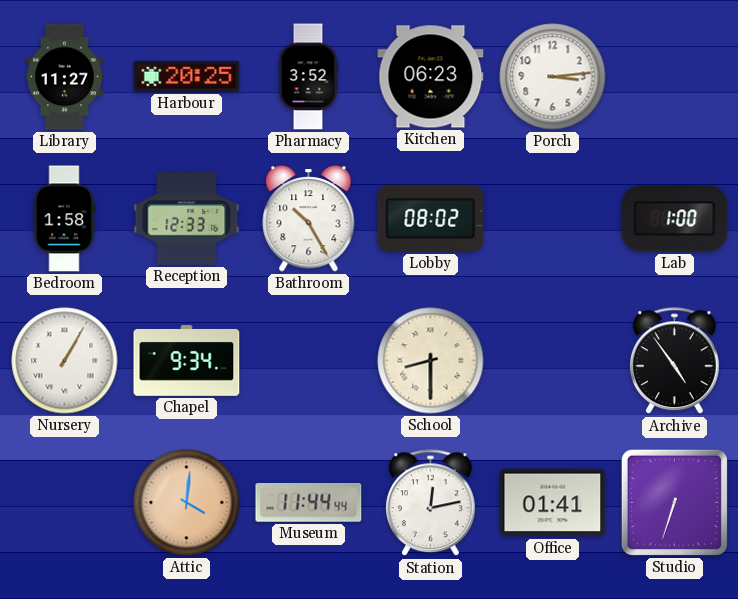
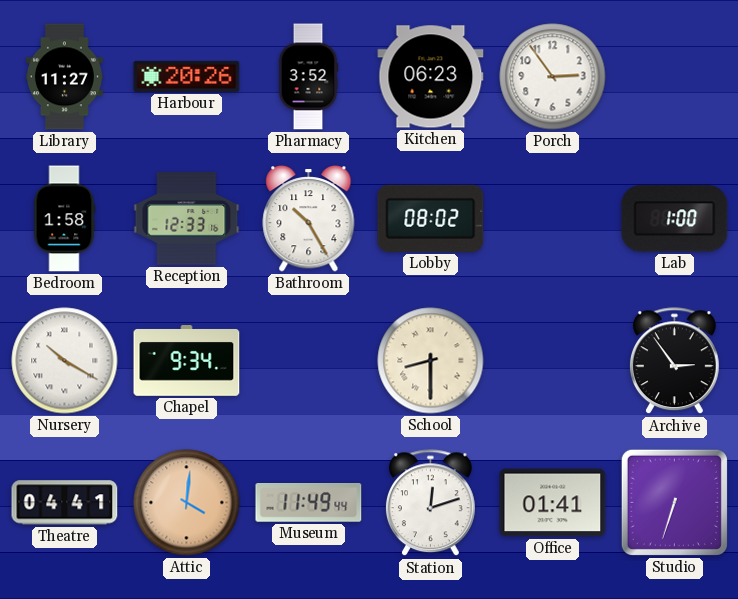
Harbour: 20:25 -> 20:26
Porch: 3:14 -> 2:54
Nursery: 1:05 -> 10:20
Archive: 4:54 -> 2:54
Theatre: none -> 04:41
Museum: 11:44 -> 11:49
Station: 12:13 -> 12:12
